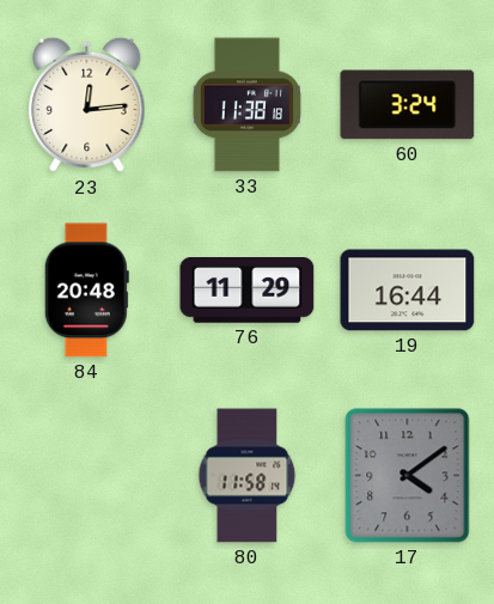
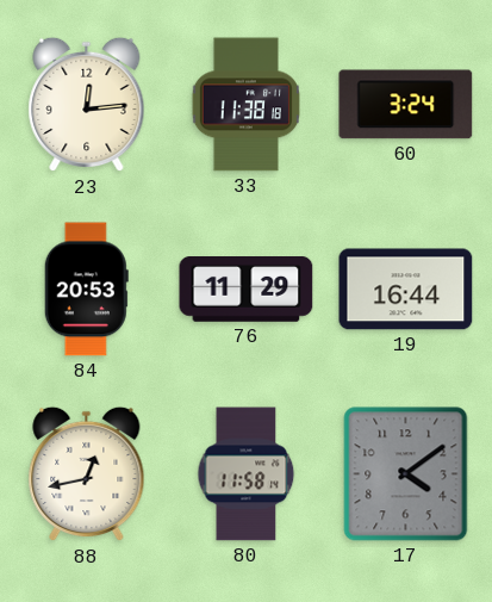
84: 20:48 -> 20:53
88: none -> 12:43
